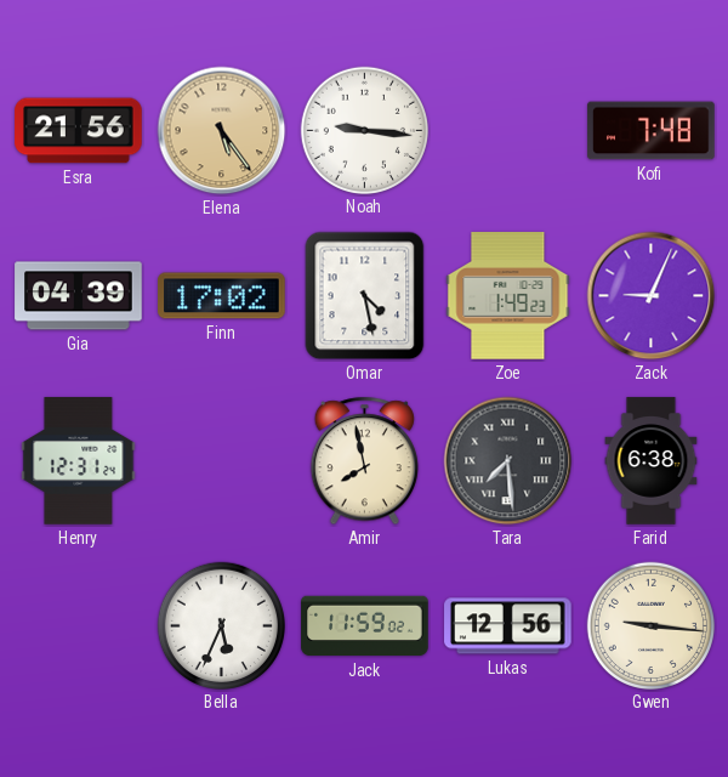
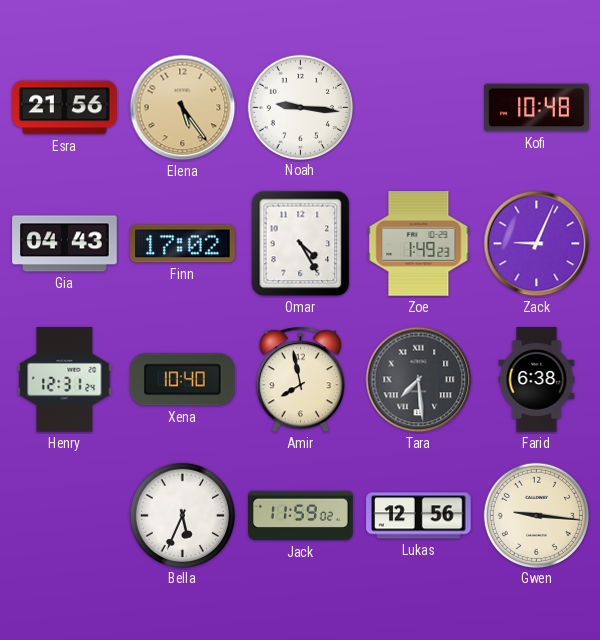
Kofi: 7:48 -> 10:48
Gia: 04:39 -> 04:43
Omar: 4:28 -> 4:25
Xena: none -> 10:40
